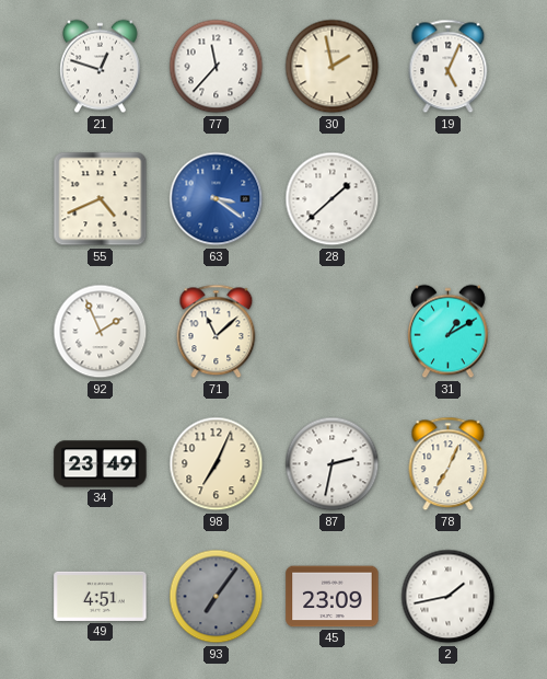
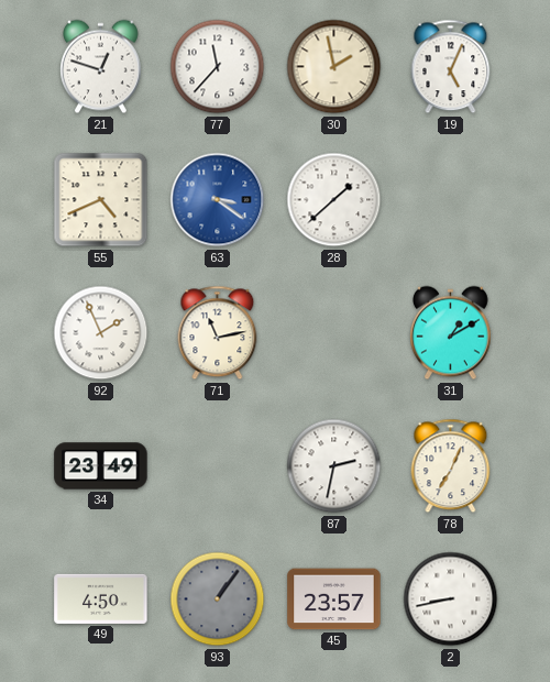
71: 11:08 -> 11:13
98: 7:04 -> none
49: 4:51 -> 4:50
93: 7:06 -> 1:06
45: 23:09 -> 23:57
2: 1:43 -> 8:43
